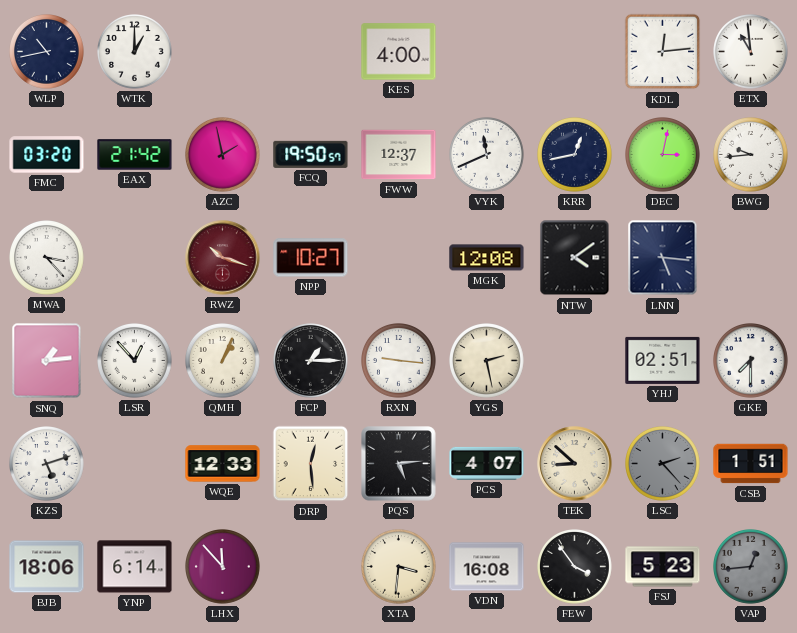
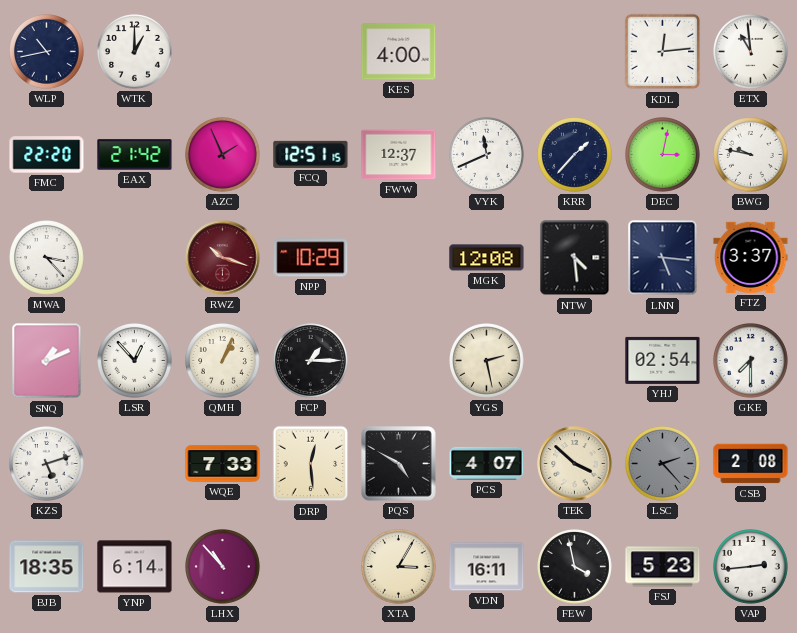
FMC: 03:20 -> 22:20
AZC: 1:58 -> 1:56
FCQ: 19:50 -> 12:51
KRR: 12:43 -> 1:37
BWG: 9:44 -> 9:47
NPP: 10:27 -> 10:29
NTW: 4:09 -> 4:29
FTZ: none -> 3:37
SNQ: 1:14 -> 1:11
RXN: 9:16 -> none
YHJ: 02:51 -> 02:54
WQE: 12:33 -> 7:33
PQS: 5:14 -> 4:50
TEK: 8:52 -> 3:52
CSB: 1:51 -> 2:08
BJB: 18:06 -> 18:35
LHX: 11:53 -> 10:53
XTA: 3:31 -> 3:05
VDN: 16:08 -> 16:11
FEW: 3:54 -> 3:58
VAP: 12:44 -> 2:44
VAP dial: grey -> white
